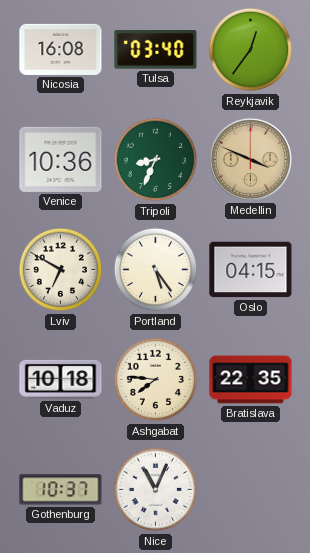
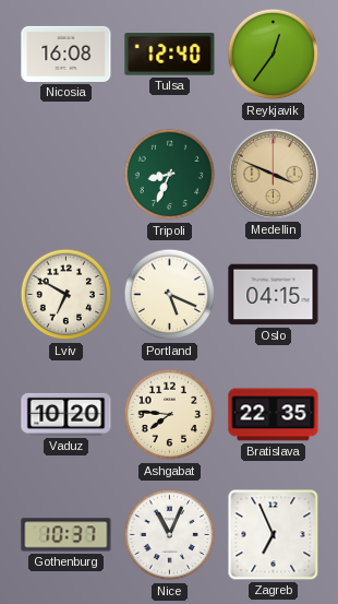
Tulsa: 03:40 -> 12:40
Venice: 10:36 -> none
Portland: 5:24 -> 5:19
Vaduz: 10:18 -> 10:20
Zagreb: none -> 6:56
